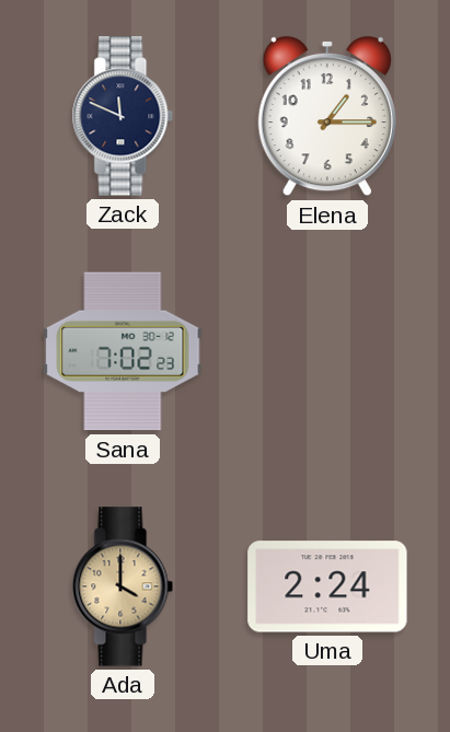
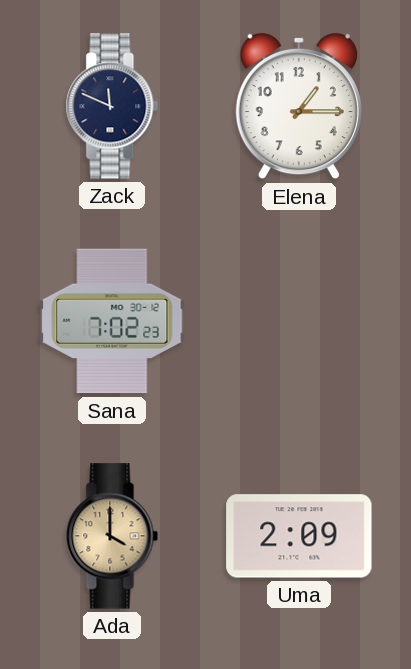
Uma: 2:24 -> 2:09
